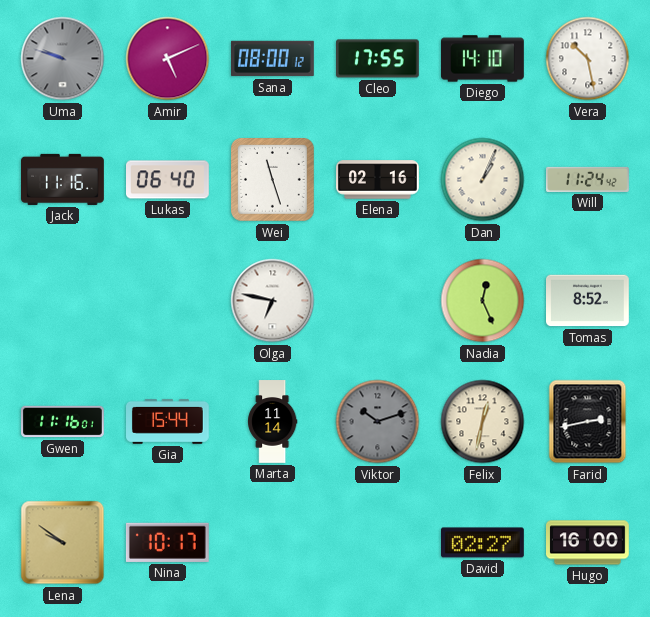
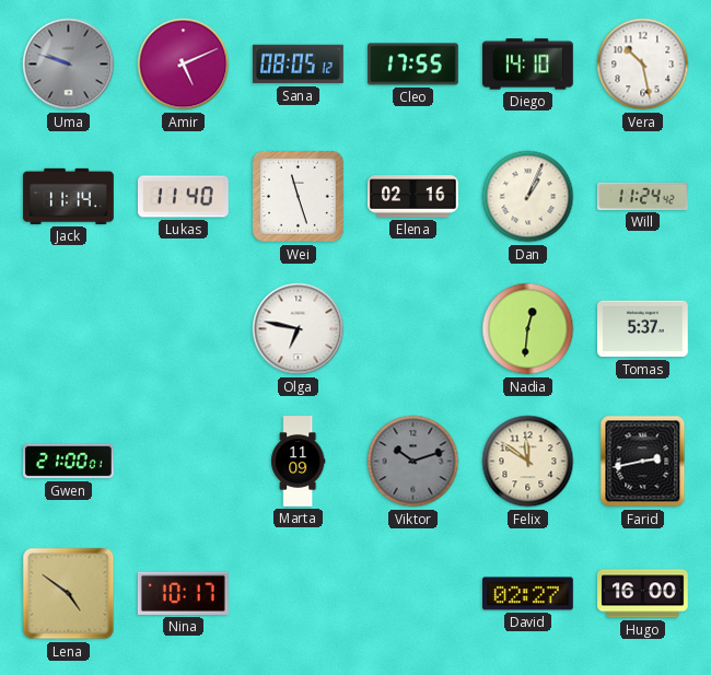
Sana: 08:00 -> 08:05
Jack: 11:16 -> 11:14
Lukas: 06:40 -> 11:40
Nadia: 12:26 -> 12:31
Tomas: 8:52 -> 5:37
Gwen: 11:16 -> 21:00
Gia: 15:44 -> none
Marta: 11:14 -> 11:09
Felix: 12:32 -> 11:51
Lena: 9:51 -> 4:51
